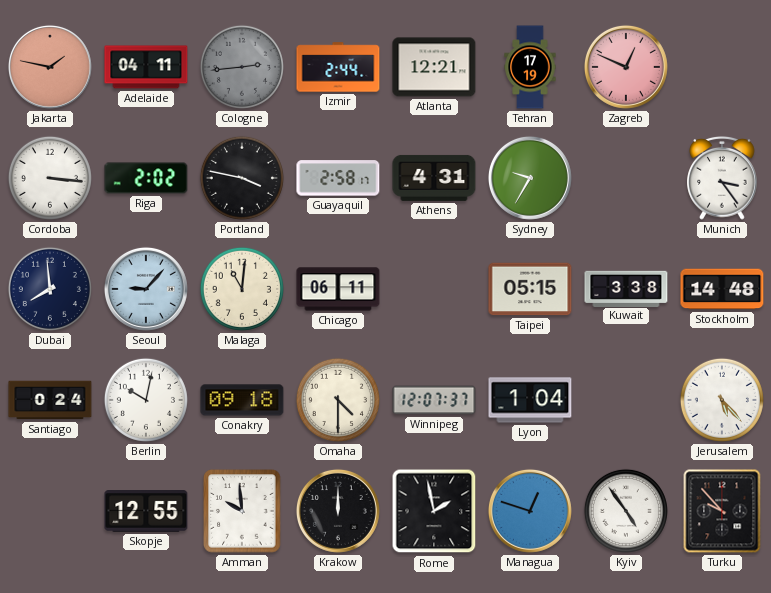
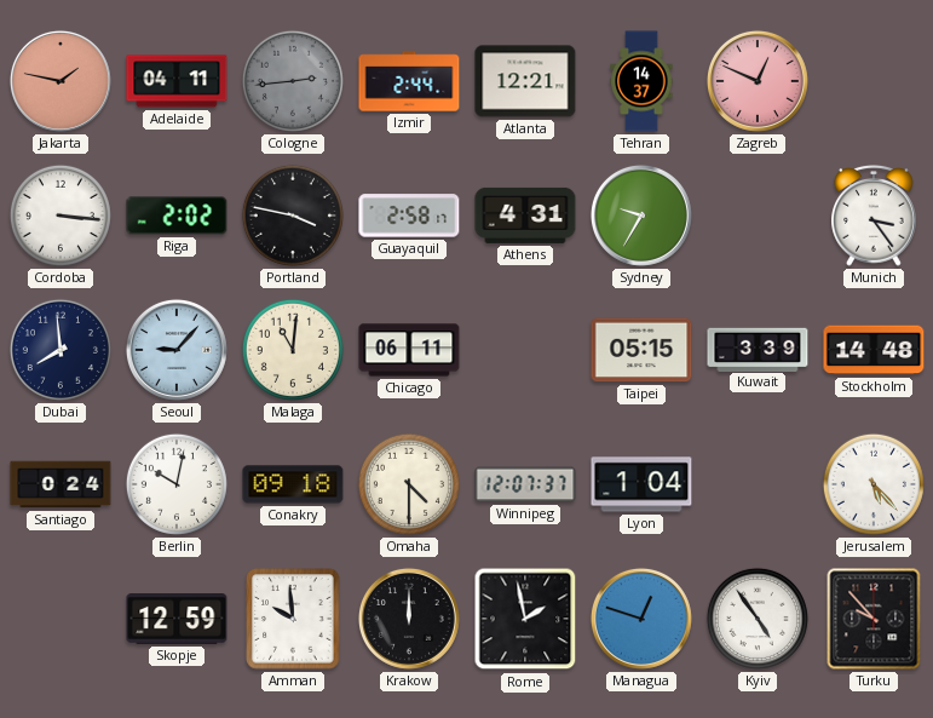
Tehran: 17:19 -> 14:37
Kuwait: 3:38 -> 3:39
Skopje: 12:55 -> 12:59
